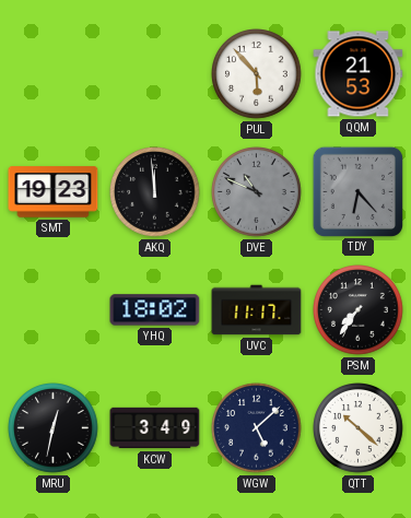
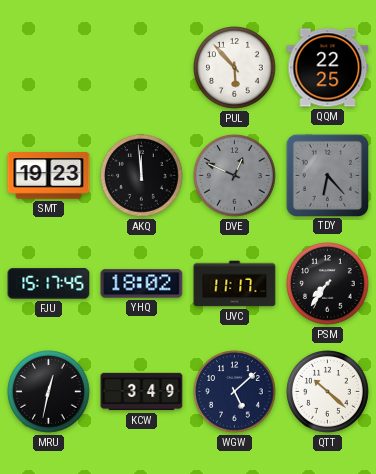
QQM: 21:53 -> 22:25
DVE: 10:49 -> 12:49
FJU: none -> 15:17
